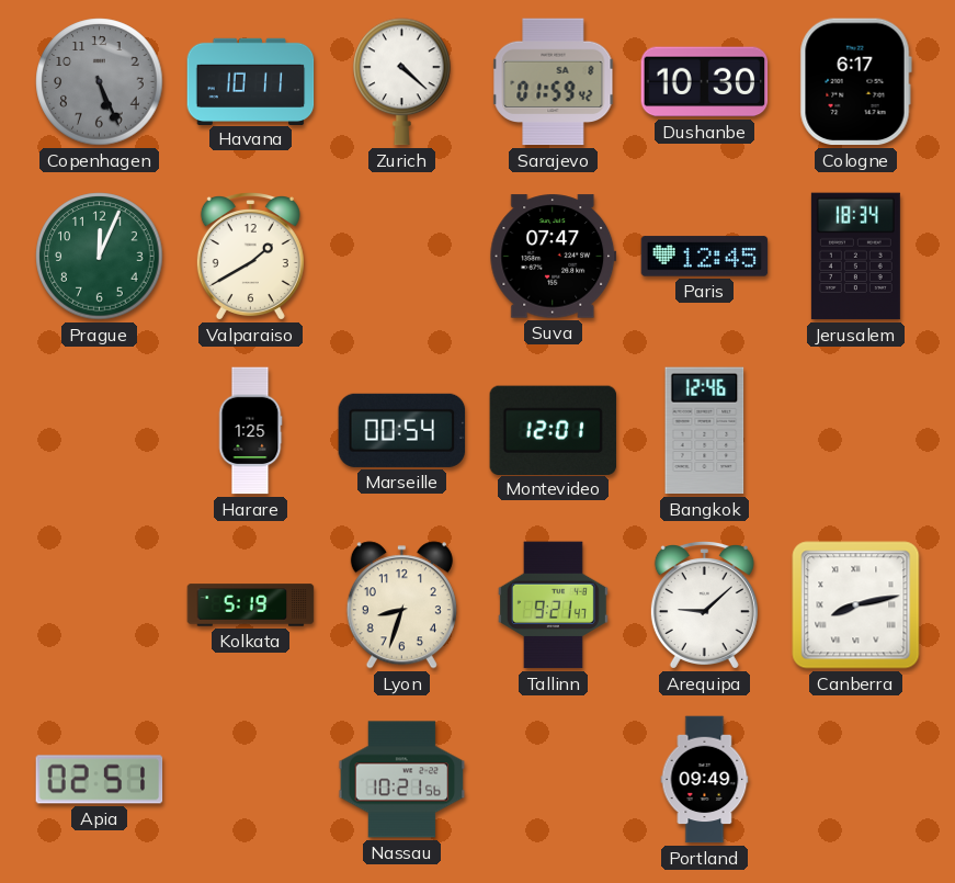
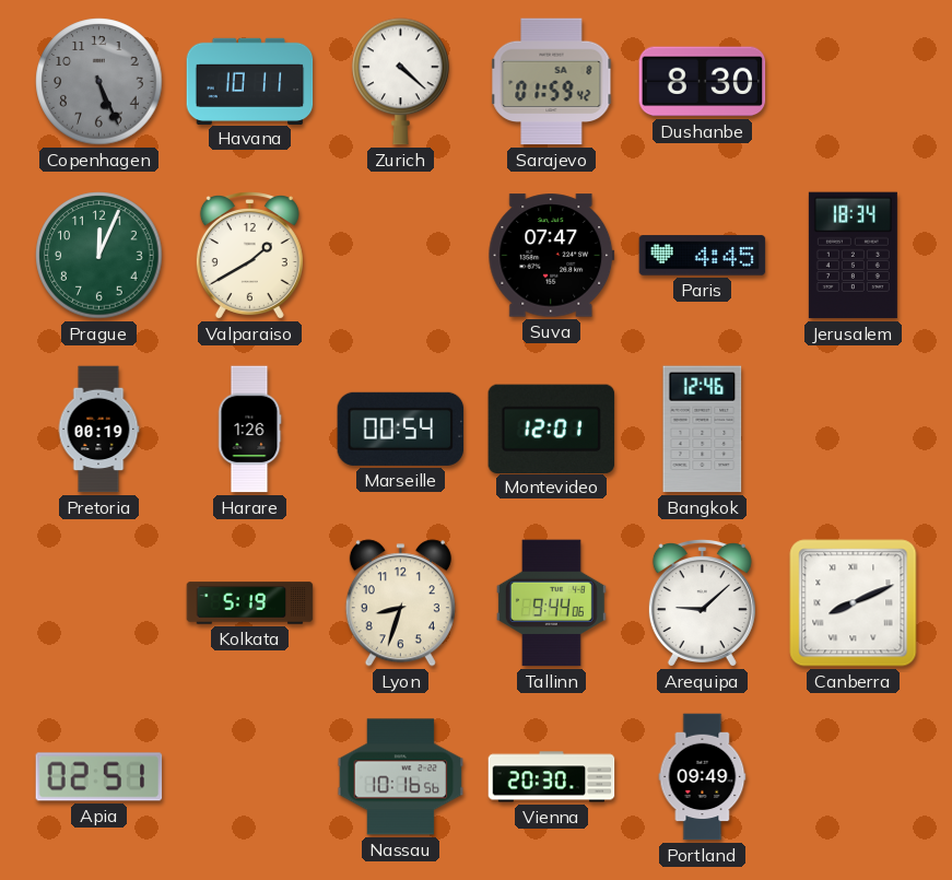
Dushanbe: 10:30 -> 8:30
Cologne: 6:17 -> none
Paris: 12:45 -> 4:45
Pretoria: none -> 00:19
Harare: 1:25 -> 1:26
Tallinn: 9:21 -> 9:44
Canberra: 8:13 -> 8:11
Nassau: 10:21 -> 10:16
Vienna: none -> 20:30
